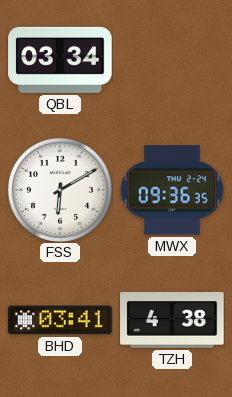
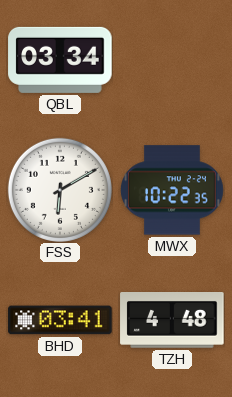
MWX: 09:36 -> 10:22
TZH: 4:38 -> 4:48
